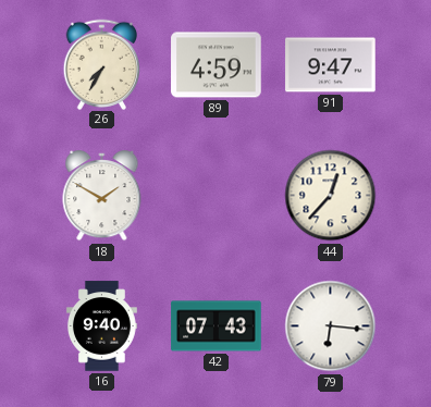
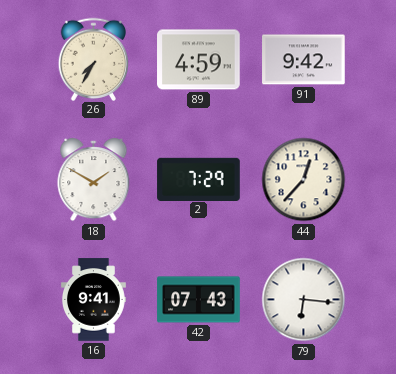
91: 9:47 -> 9:42
2: none -> 7:29
16: 9:40 -> 9:41
